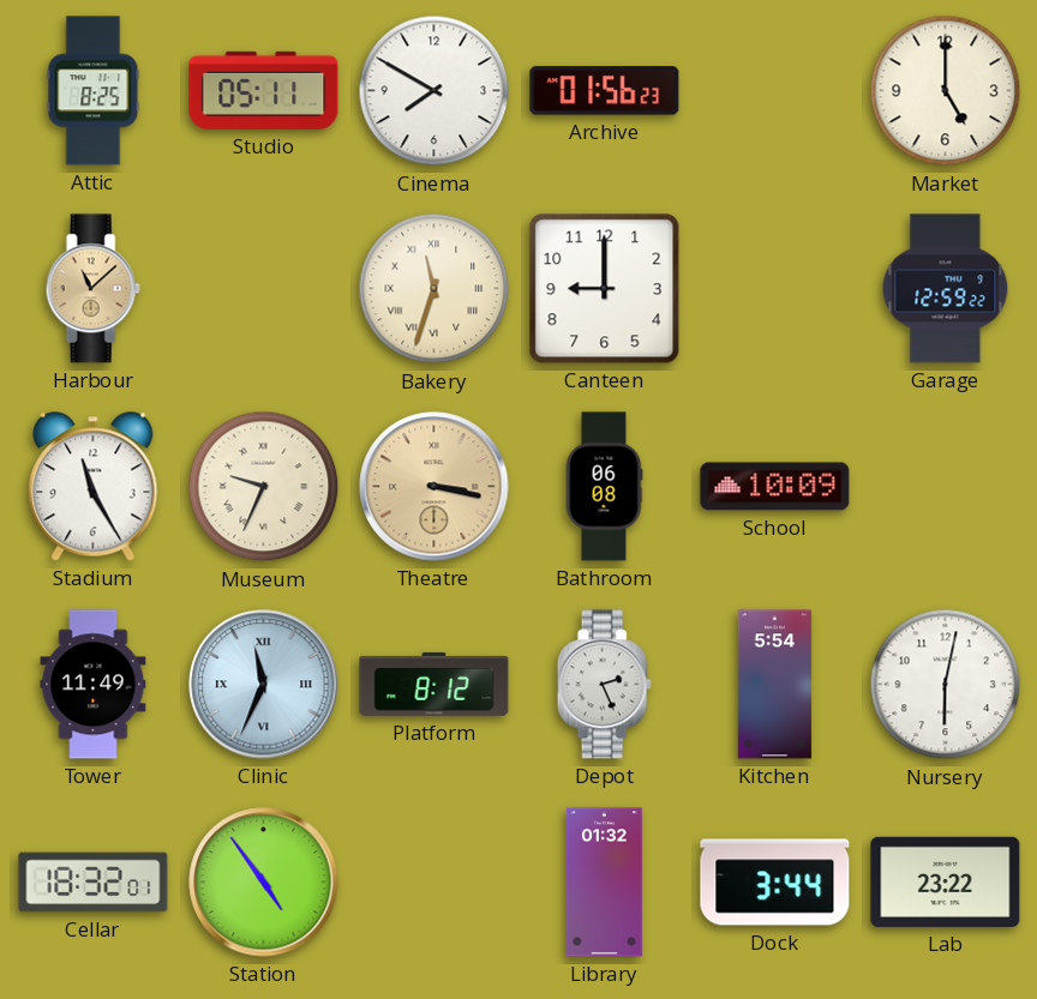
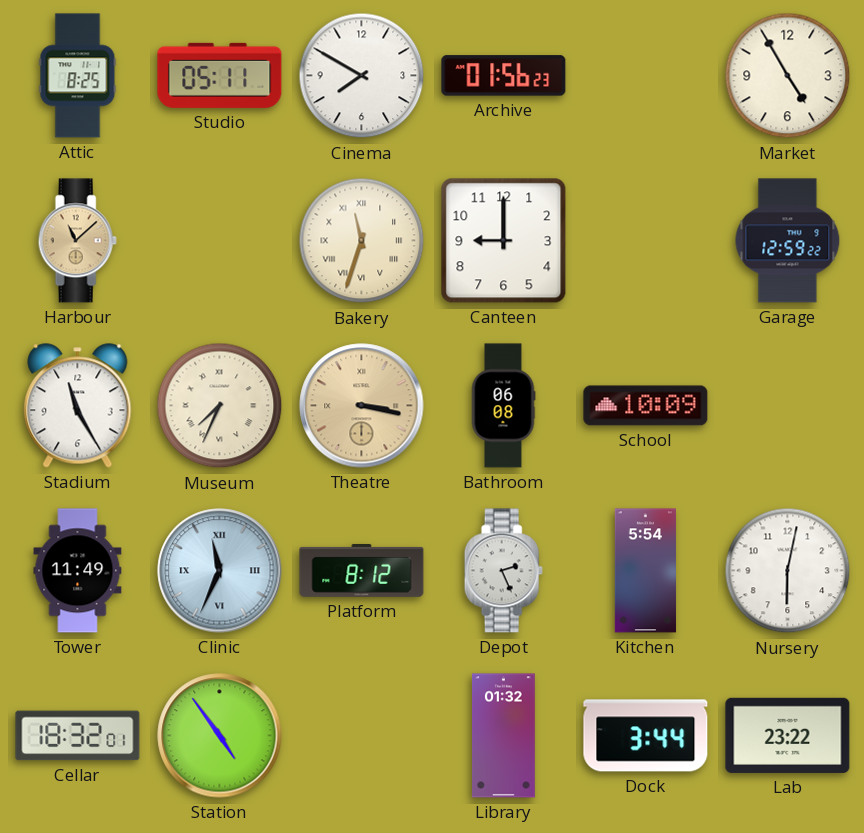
Market: 5:00 -> 4:55
Museum: 9:34 -> 7:34
